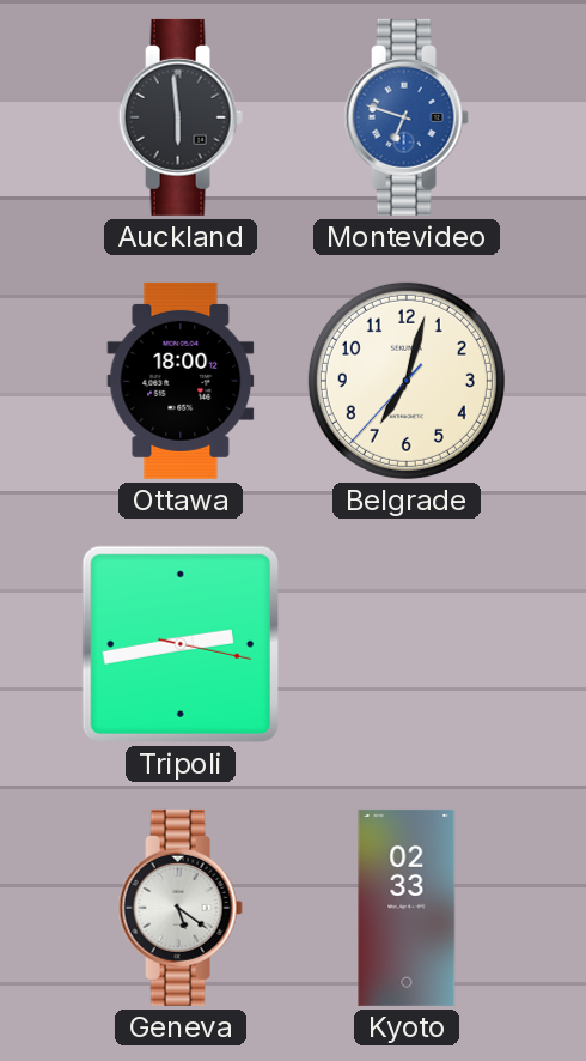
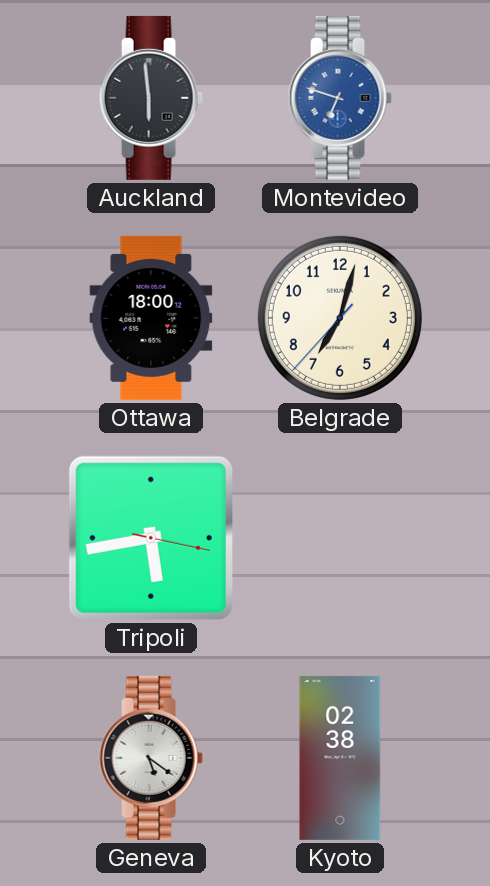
Tripoli: 2:43 -> 5:43
Kyoto: 02:33 -> 02:38
